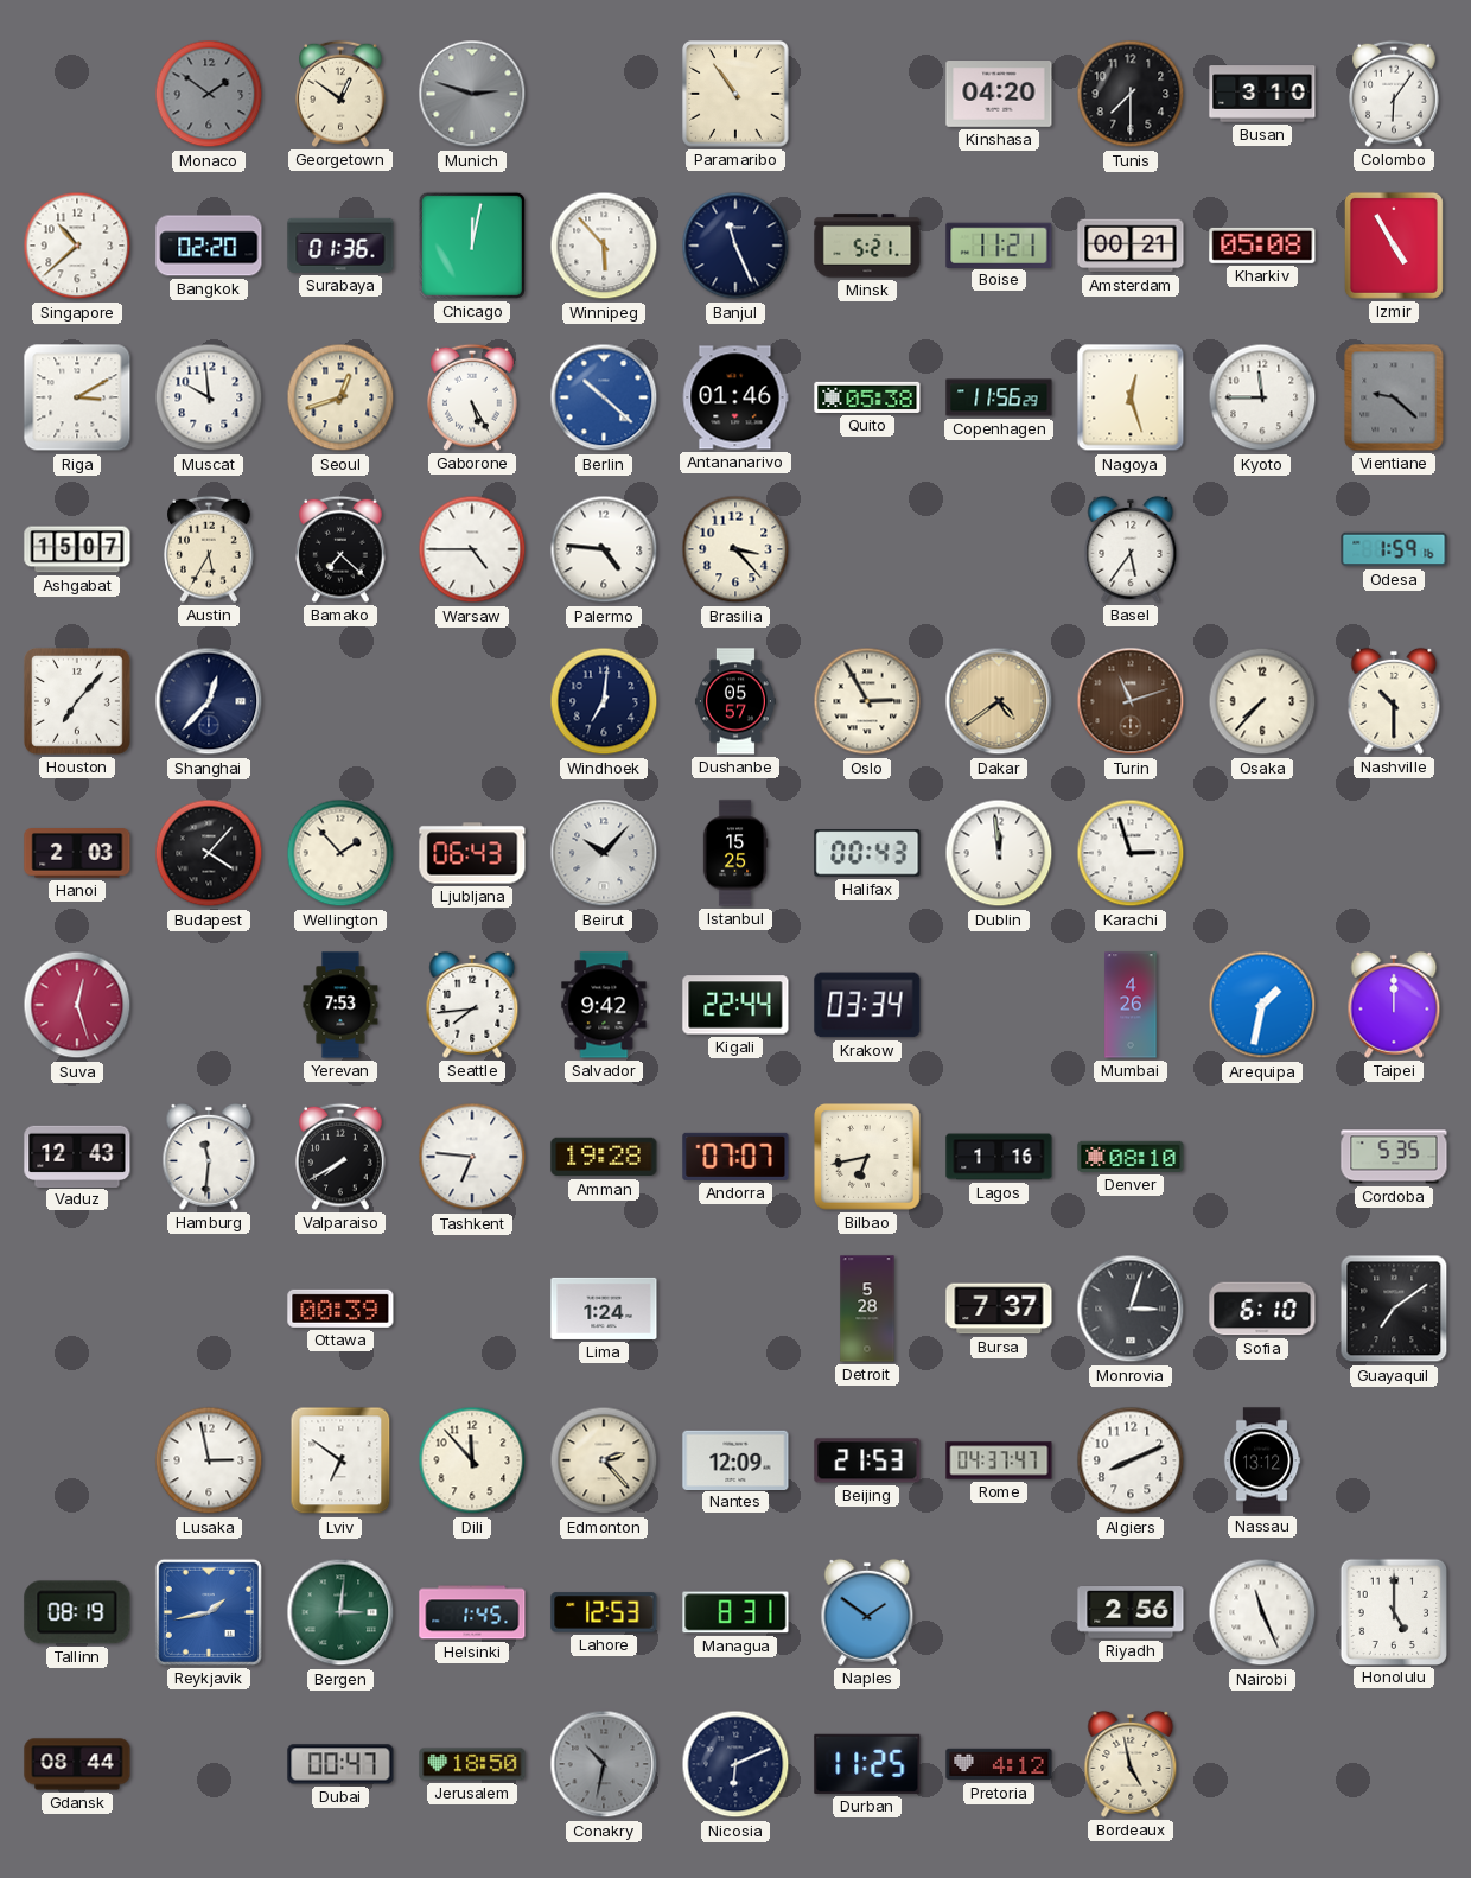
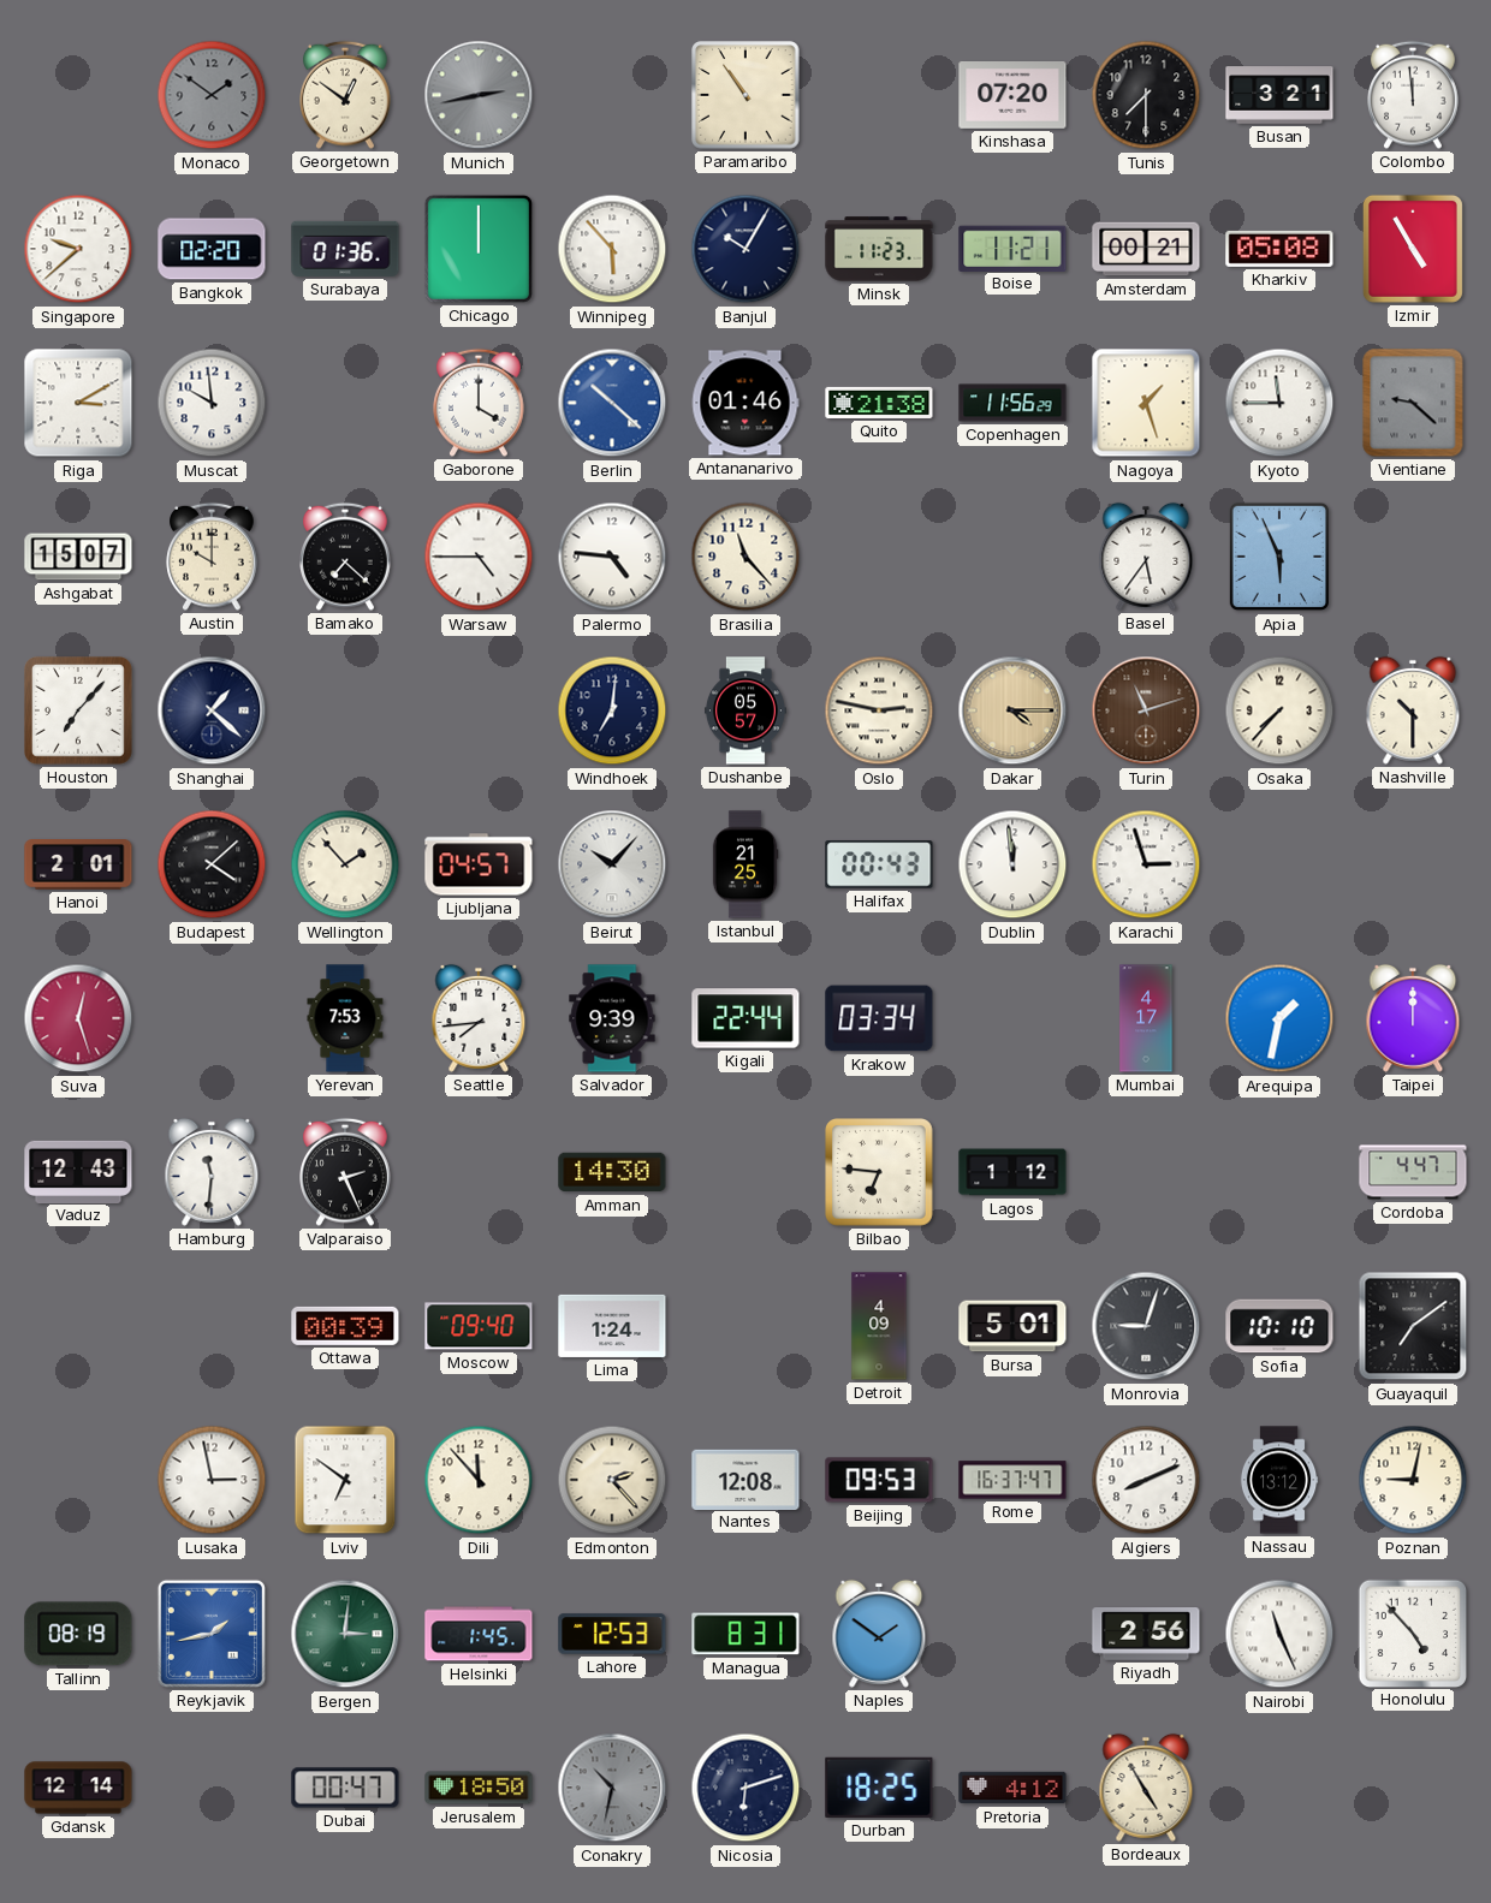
Munich: 2:48 -> 2:43
Kinshasa: 04:20 -> 07:20
Busan: 3:10 -> 3:21
Colombo: 6:06 -> 11:59
Singapore: 10:38 -> 9:38
Chicago: 12:02 -> 12:00
Banjul: 11:26 -> 10:05
Minsk: 5:21 -> 11:23
Seoul: 12:42 -> none
Gaborone: 5:25 -> 4:00
Quito: 05:38 -> 21:38
Nagoya: 12:27 -> 1:27
Austin: 5:35 -> 10:00
Brasilia: 3:23 -> 11:23
Apia: none -> 5:56
Odesa: 1:59 -> none
Shanghai: 12:37 -> 1:22
Oslo: 2:55 -> 2:47
Dakar: 4:39 -> 4:15
Hanoi: 2:03 -> 2:01
Budapest: 4:07 -> 4:08
Ljubljana: 06:43 -> 04:57
Istanbul: 15:25 -> 21:25
Salvador: 9:42 -> 9:39
Mumbai: 4:26 -> 4:17
Valparaiso: 7:40 -> 2:26
Tashkent: 6:46 -> none
Amman: 19:28 -> 14:30
Andorra: 07:07 -> none
Bilbao: 6:43 -> 6:46
Lagos: 1:16 -> 1:12
Denver: 08:10 -> none
Cordoba: 5:35 -> 4:47
Moscow: none -> 09:40
Detroit: 5:28 -> 4:09
Bursa: 7:37 -> 5:01
Monrovia: 3:03 -> 9:03
Sofia: 6:10 -> 10:10
Nantes: 12:09 -> 12:08
Beijing: 21:53 -> 09:53
Rome: 04:37 -> 16:37
Poznan: none -> 9:02
Honolulu: 5:00 -> 4:53
Gdansk: 08:44 -> 12:14
Nicosia: 6:11 -> 6:12
Durban: 11:25 -> 18:25
Bordeaux: 4:58 -> 4:55
